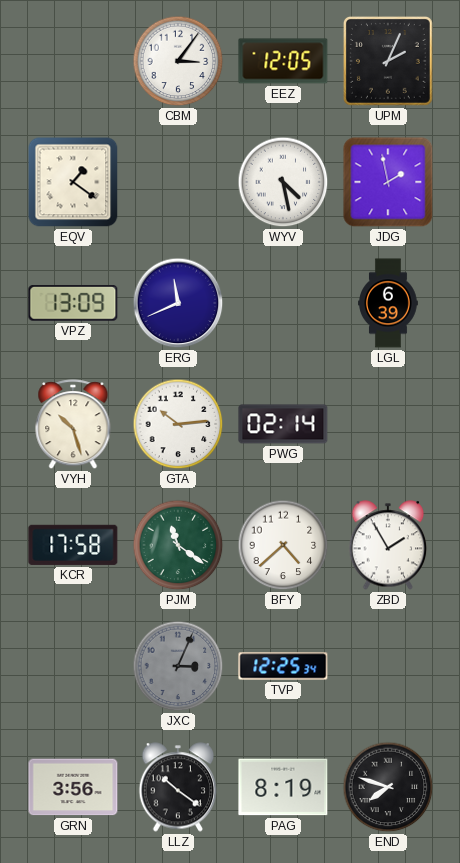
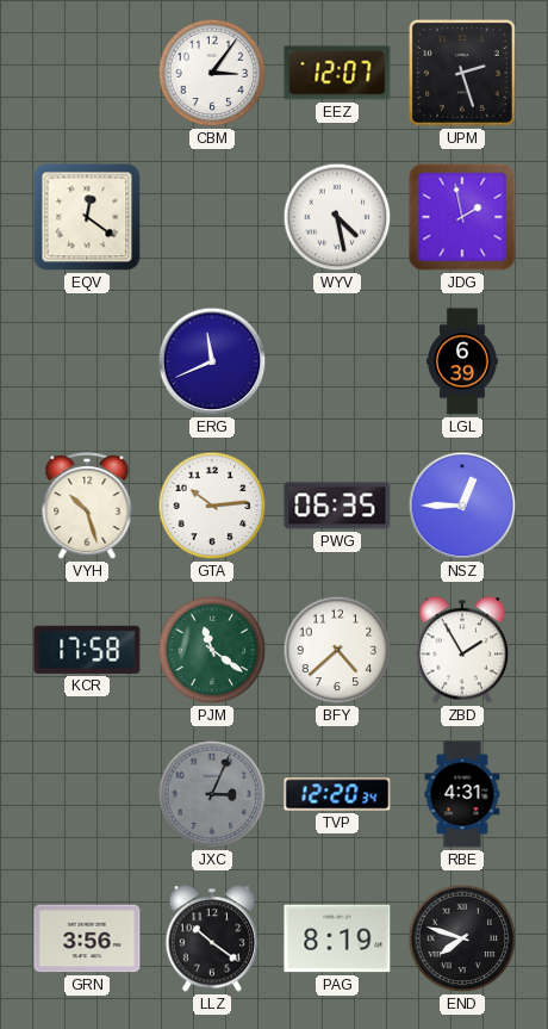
EEZ: 12:05 -> 12:07
UPM: 2:04 -> 2:27
EQV: 1:21 -> 12:21
VPZ: 13:09 -> none
PWG: 02:14 -> 06:35
NSZ: none -> 12:45
TVP: 12:25 -> 12:20
RBE: none -> 4:31
